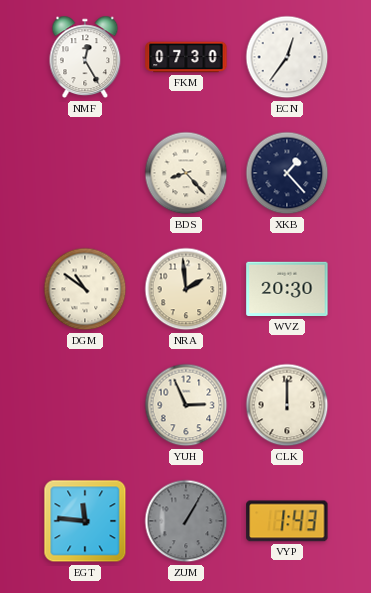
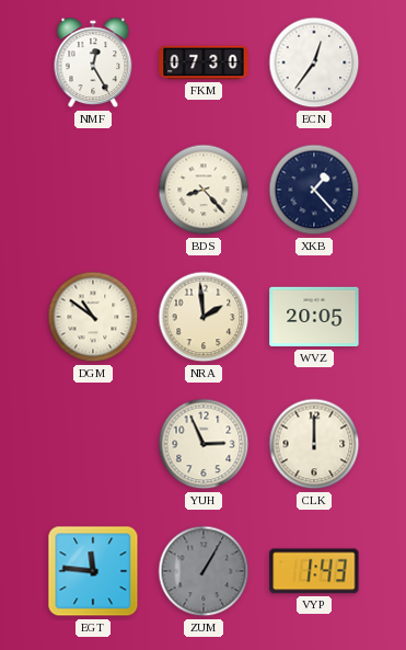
WVZ: 20:30 -> 20:05
